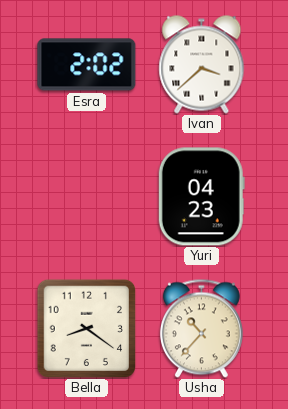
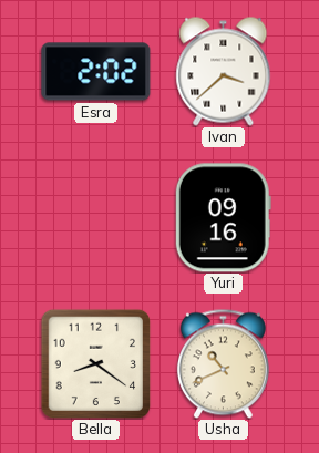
Yuri: 04:23 -> 09:16
Usha: 10:37 -> 10:41
